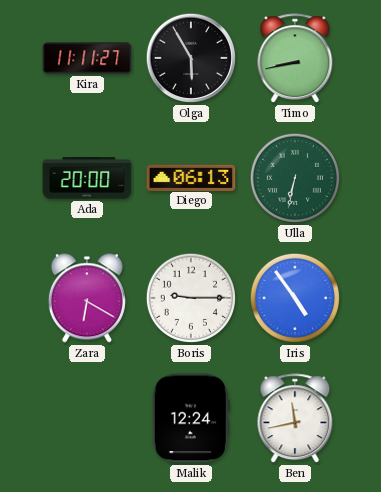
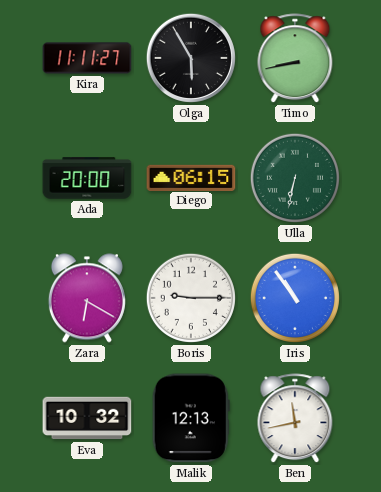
Diego: 06:13 -> 06:15
Iris: 4:54 -> 10:54
Eva: none -> 10:32
Malik: 12:24 -> 12:13
